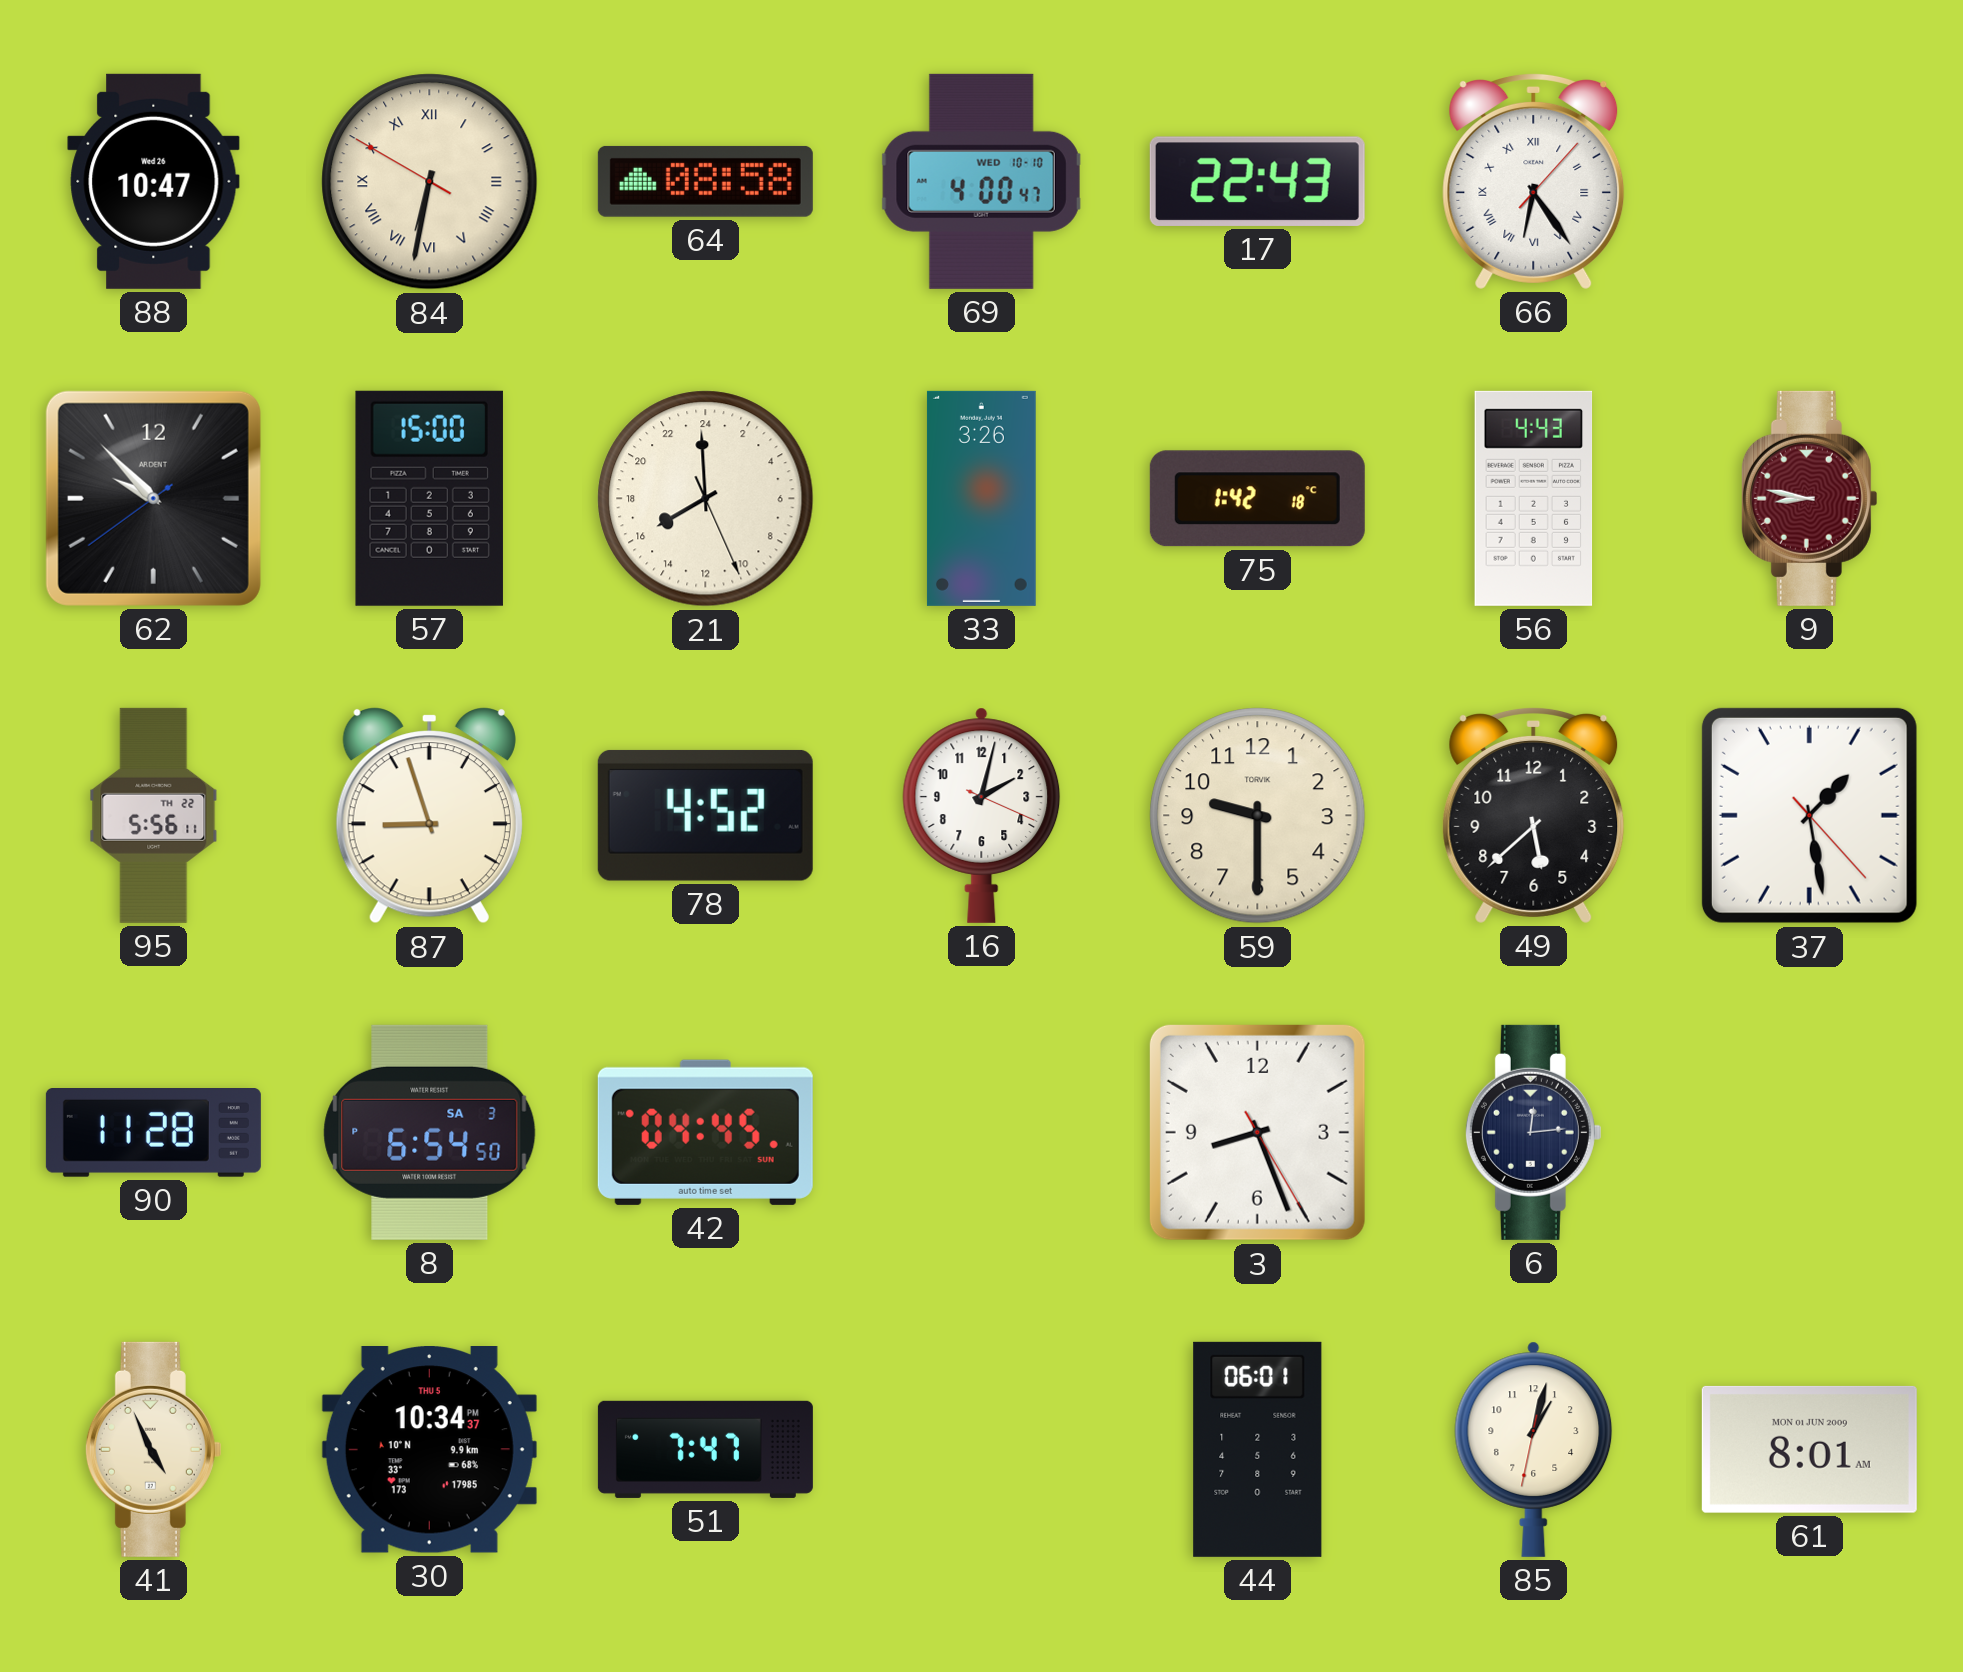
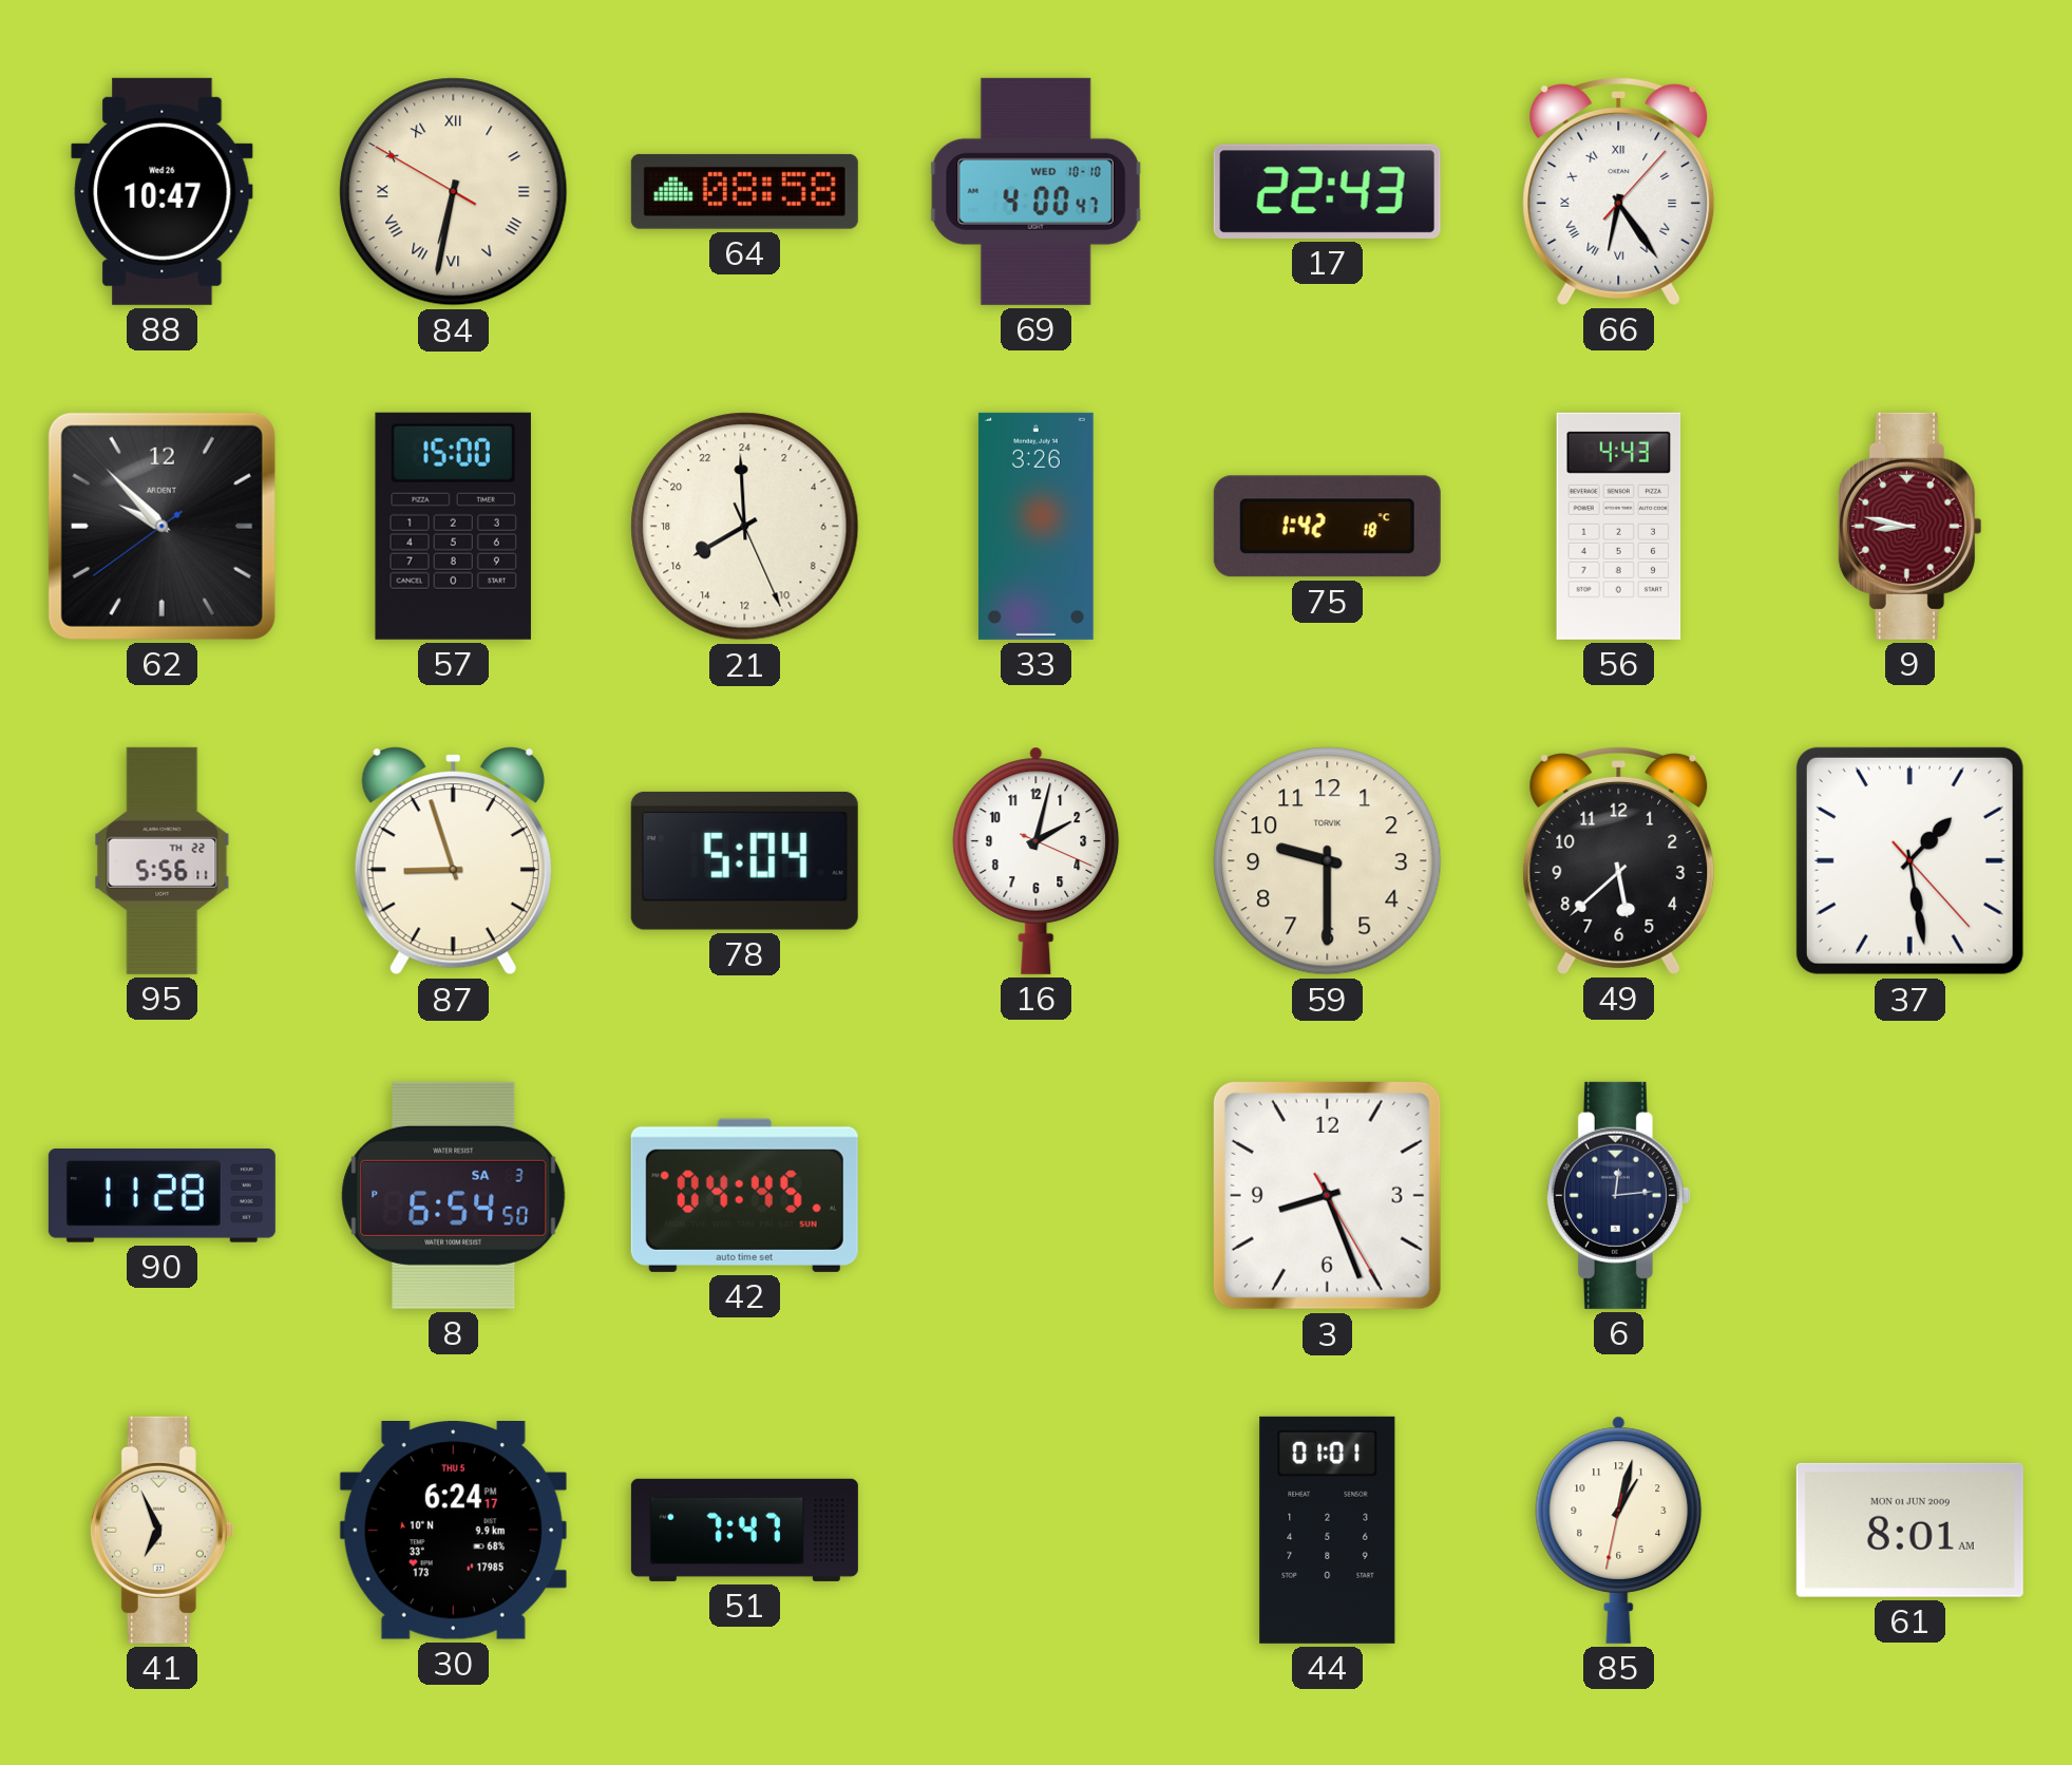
78: 4:52 -> 5:04
41: 4:56 -> 6:56
30: 10:34 -> 6:24
44: 06:01 -> 01:01
